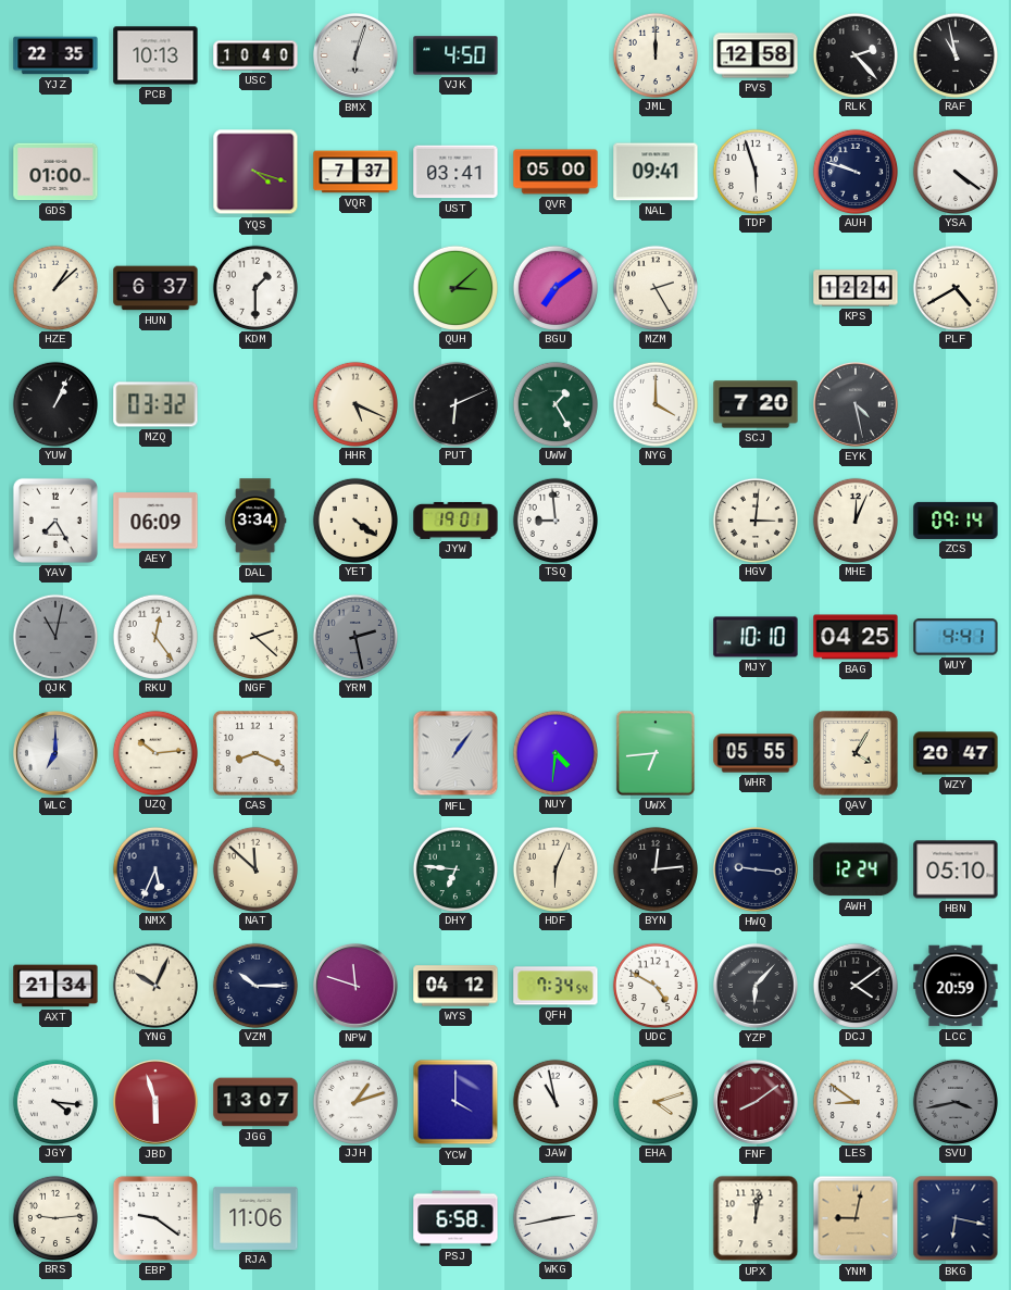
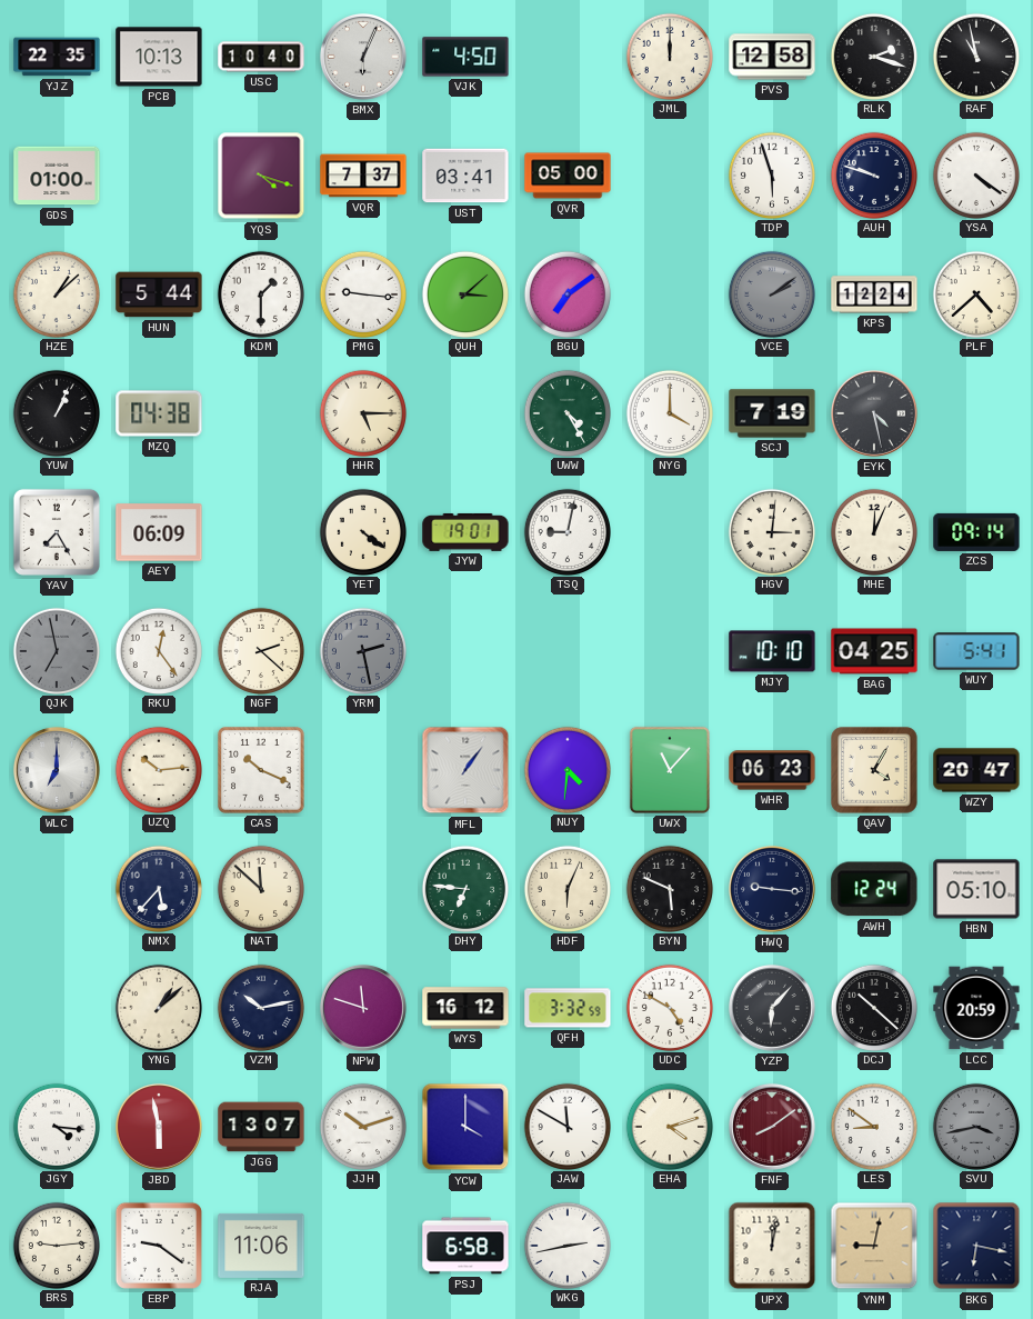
BMX: 6:03 -> 6:04
RLK: 2:23 -> 2:18
NAL: 09:41 -> none
HUN: 6:37 -> 5:44
PMG: none -> 9:16
MZM: 2:25 -> none
VCE: none -> 2:09
PLF: 4:40 -> 4:38
MZQ: 03:32 -> 04:38
HHR: 5:19 -> 5:15
PUT: 6:11 -> none
UWW: 1:25 -> 4:25
SCJ: 7:20 -> 7:19
DAL: 3:34 -> none
TSQ: 8:59 -> 9:02
QJK: 11:02 -> 6:58
WUY: 4:41 -> 5:41
CAS: 8:19 -> 10:19
UWX: 6:44 -> 11:07
WHR: 05:55 -> 06:23
NMX: 5:34 -> 5:37
BYN: 12:14 -> 5:49
AXT: 21:34 -> none
YNG: 10:04 -> 1:08
VZM: 10:15 -> 10:13
WYS: 04:12 -> 16:12
QFH: 7:34 -> 3:32
DCJ: 4:09 -> 10:22
JBD: 5:57 -> 5:58
JJH: 1:12 -> 10:12
JAW: 10:58 -> 11:50
